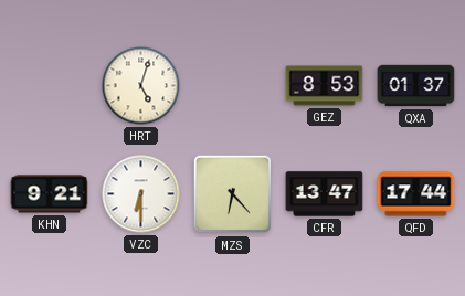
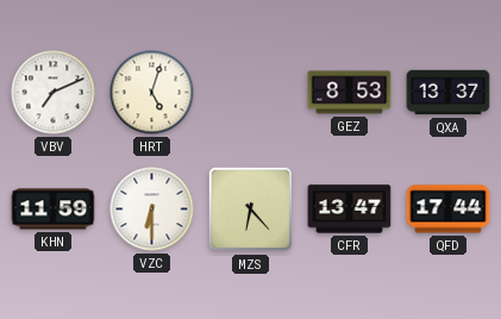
VBV: none -> 7:11
QXA: 01:37 -> 13:37
KHN: 9:21 -> 11:59
